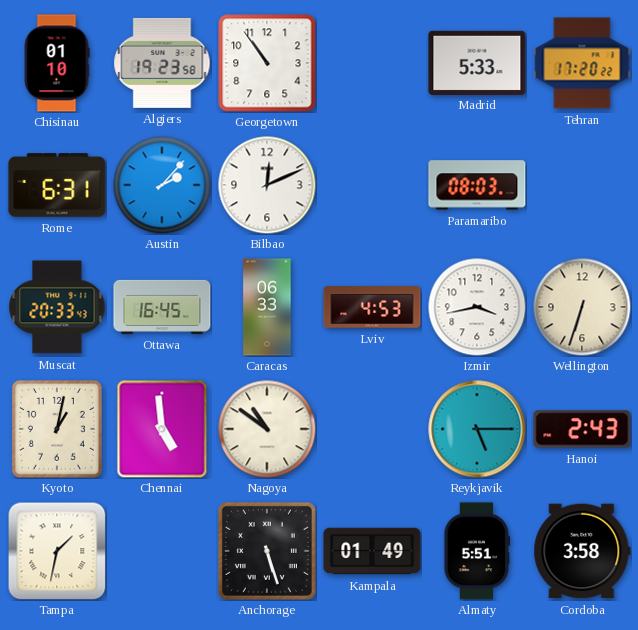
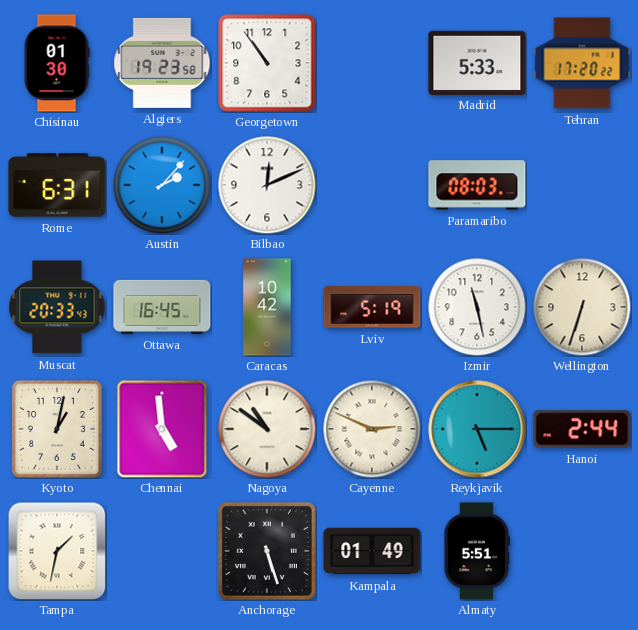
Chisinau: 01:10 -> 01:30
Caracas: 06:33 -> 10:42
Lviv: 4:53 -> 5:19
Izmir: 3:43 -> 11:28
Cayenne: none -> 2:49
Hanoi: 2:43 -> 2:44
Cordoba: 3:58 -> none
